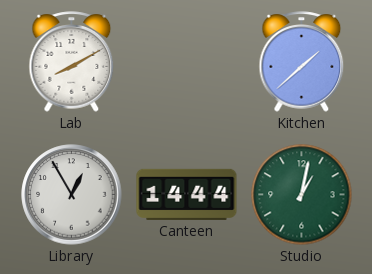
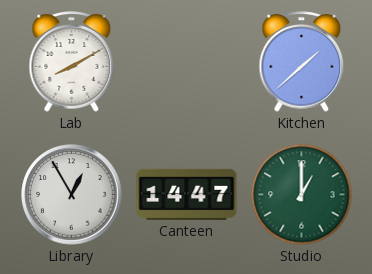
Canteen: 14:44 -> 14:47
Studio: 1:02 -> 1:00
